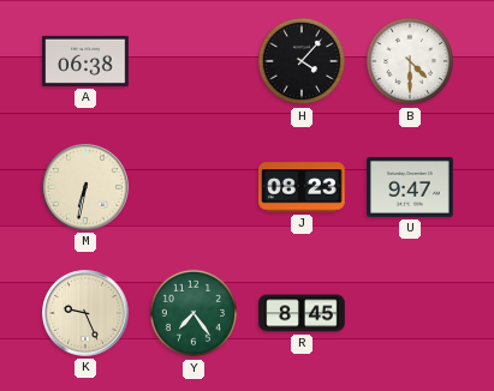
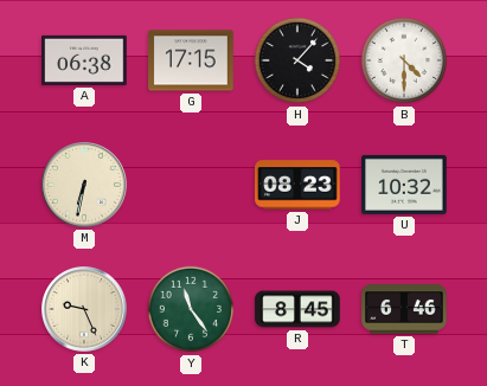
G: none -> 17:15
U: 9:47 -> 10:32
Y: 7:24 -> 11:24
T: none -> 6:46
